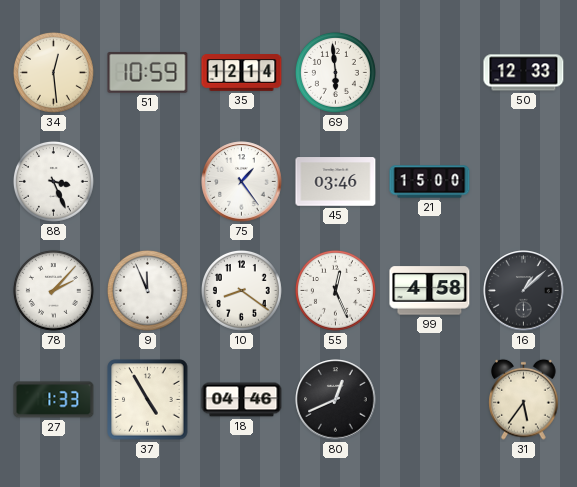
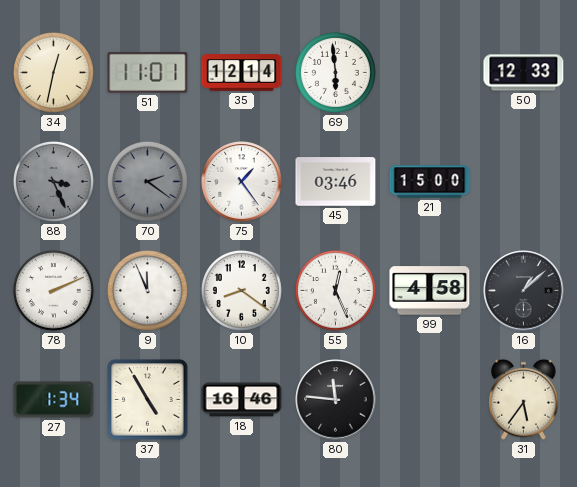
34: 12:29 -> 12:32
51: 10:59 -> 11:01
88 dial: white -> grey
70: none -> 2:21
78: 2:07 -> 2:11
27: 1:33 -> 1:34
18: 04:46 -> 16:46
80: 12:41 -> 11:46
